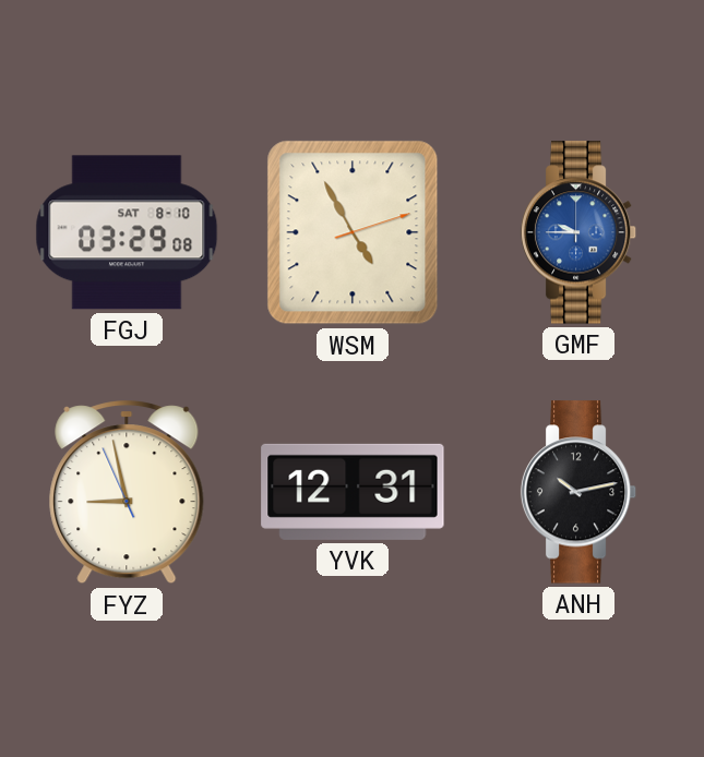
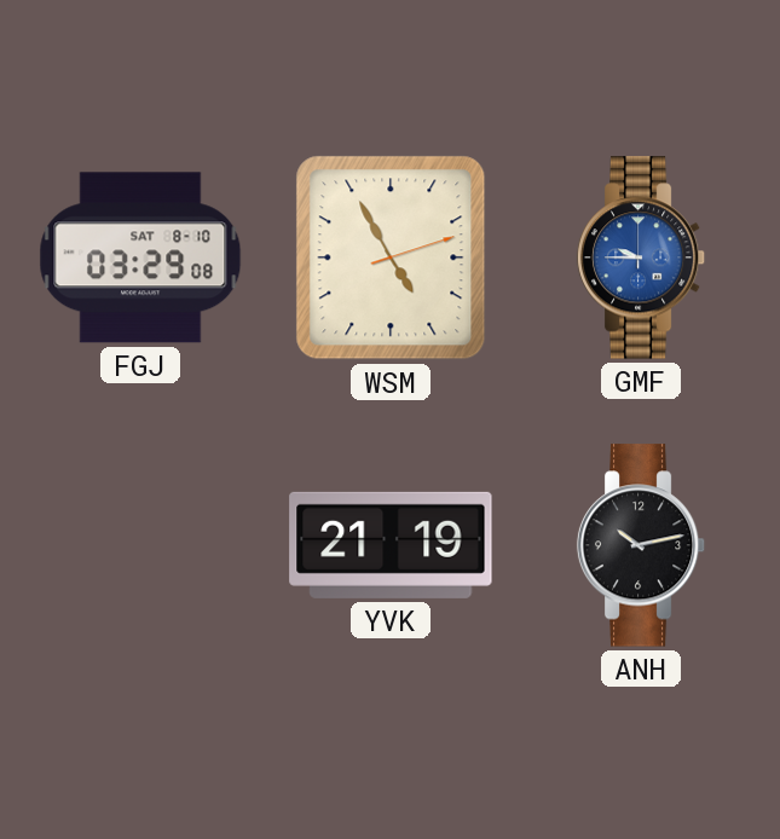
FYZ: 8:57 -> none
YVK: 12:31 -> 21:19
